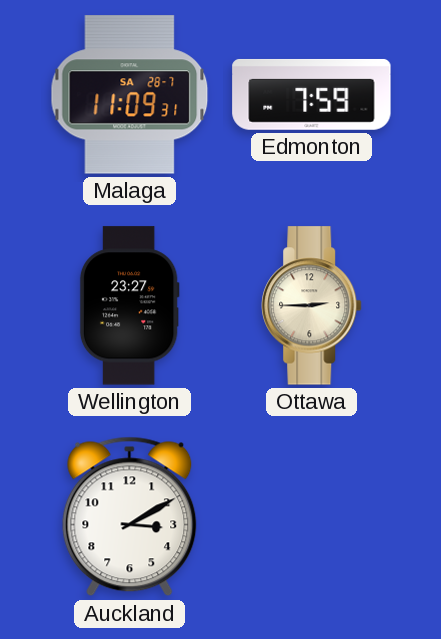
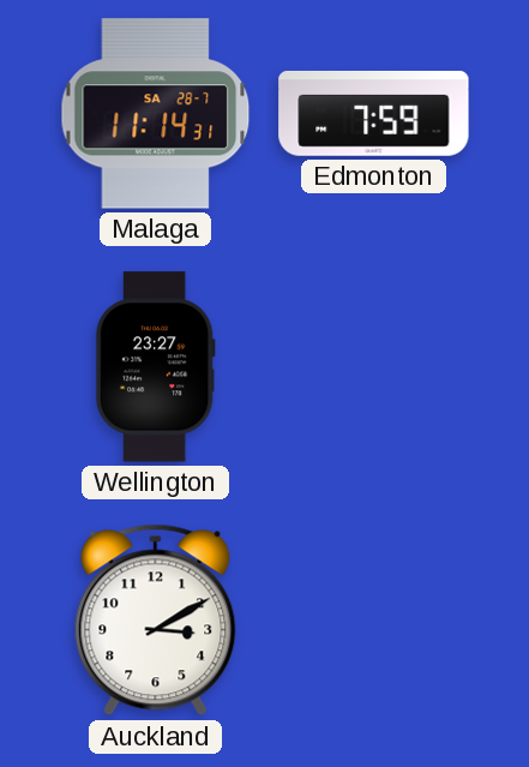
Malaga: 11:09 -> 11:14
Ottawa: 2:45 -> none
